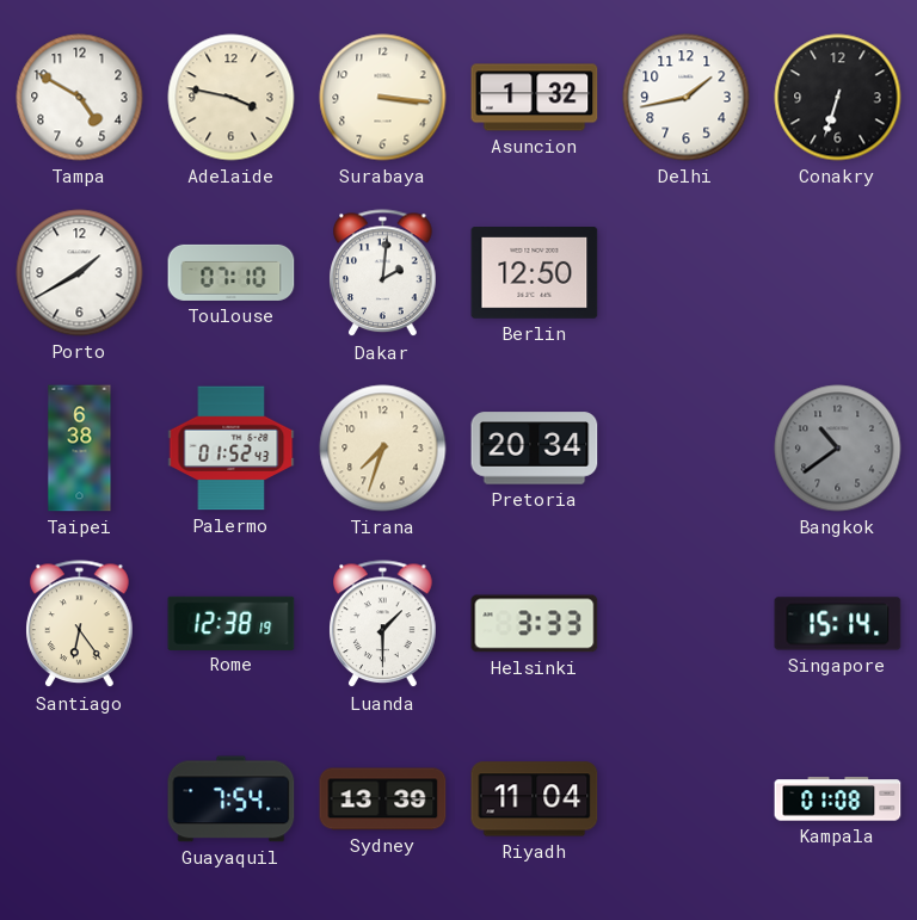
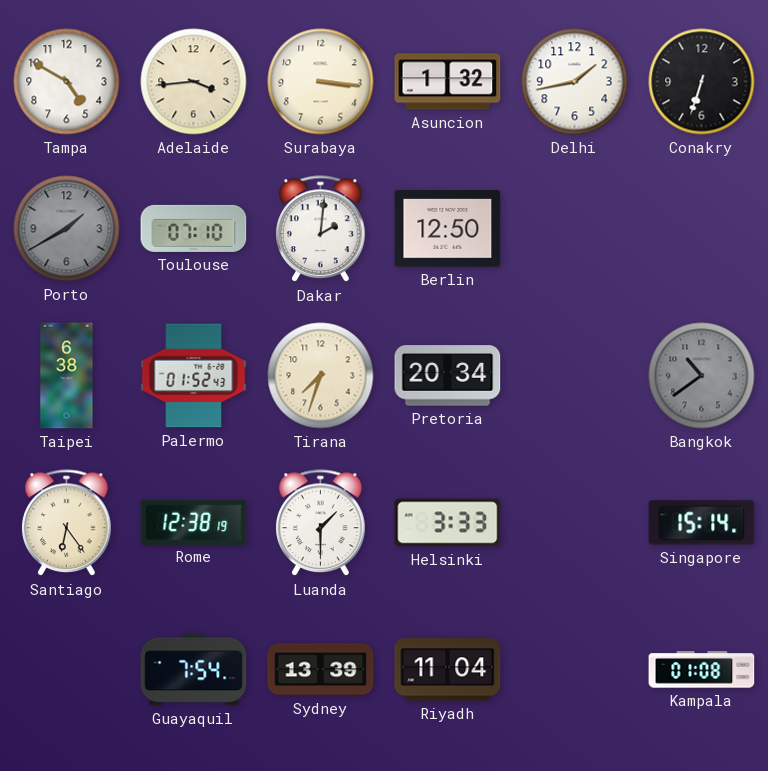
Adelaide: 3:47 -> 3:44
Porto dial: white -> grey
